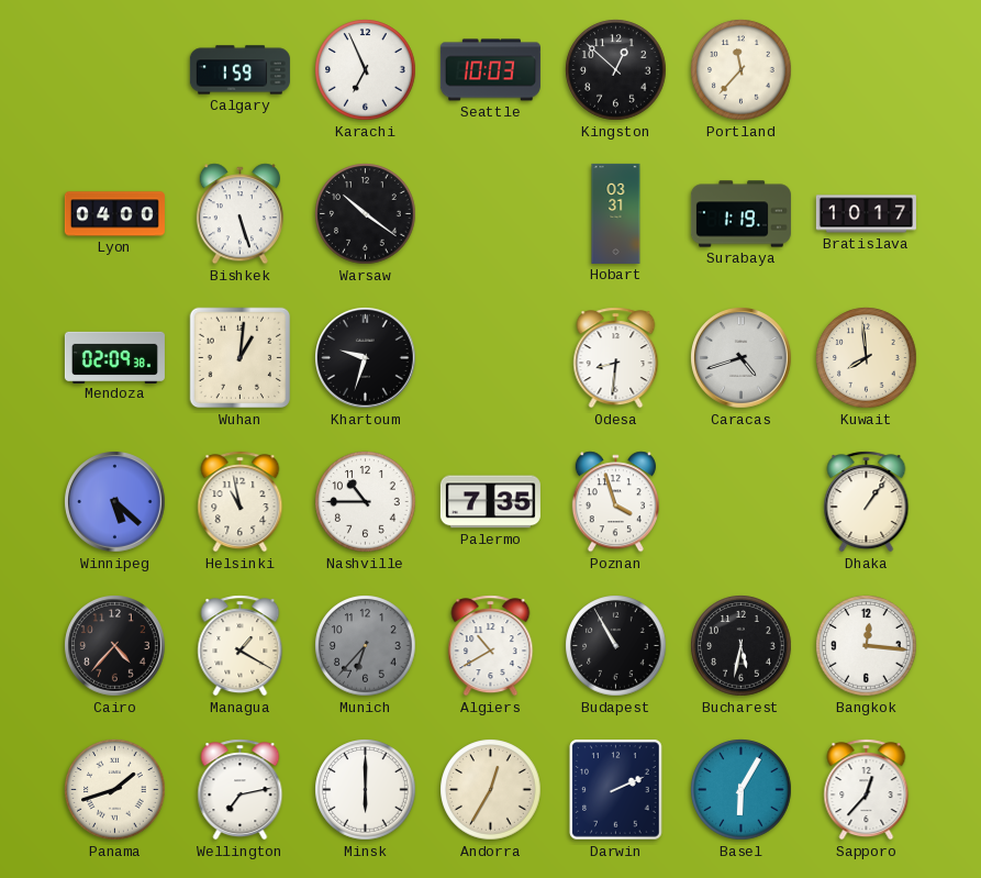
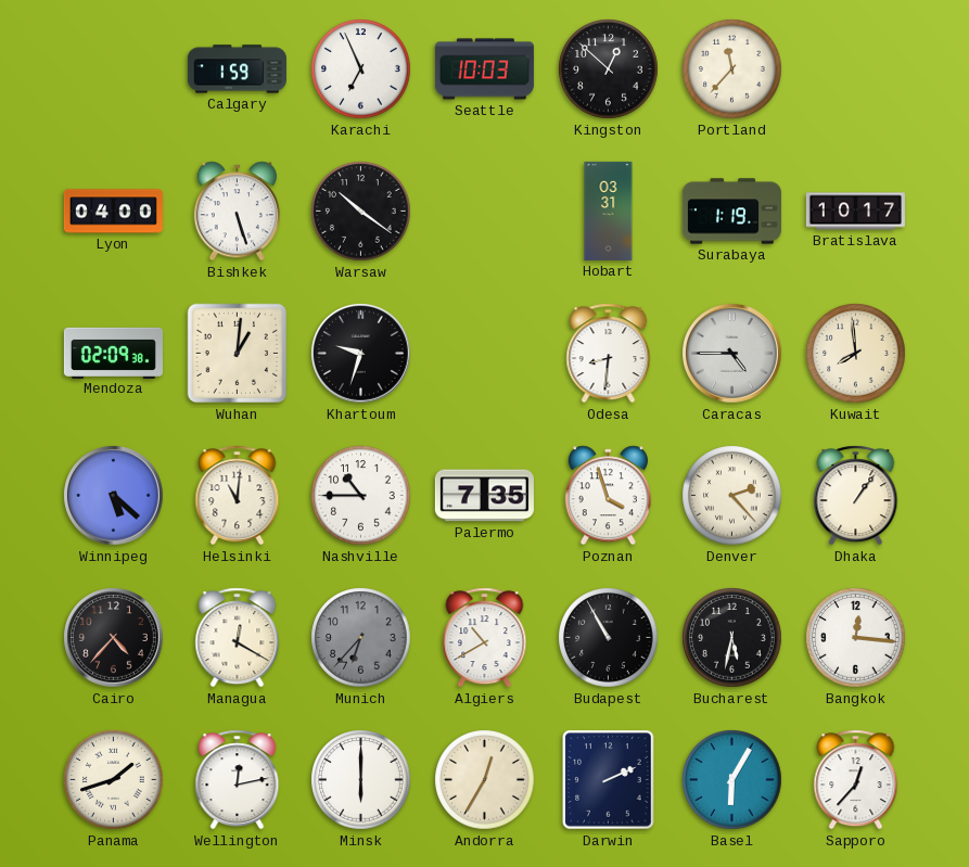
Caracas: 4:42 -> 4:45
Helsinki: 10:58 -> 11:01
Denver: none -> 2:23
Managua: 1:20 -> 12:20
Wellington: 7:13 -> 12:13
